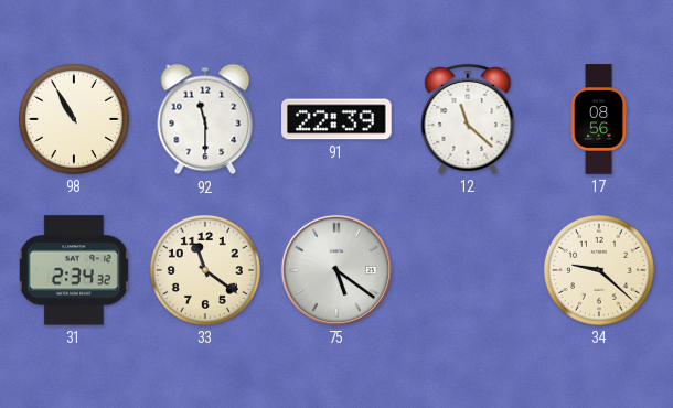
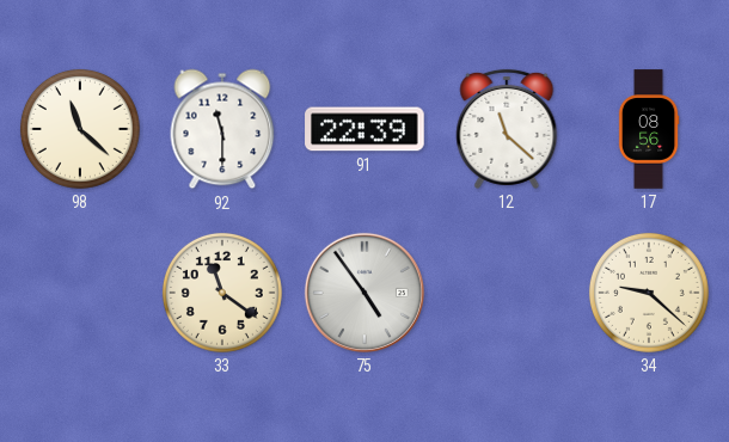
98: 10:55 -> 11:22
31: 2:34 -> none
75: 5:21 -> 4:54
